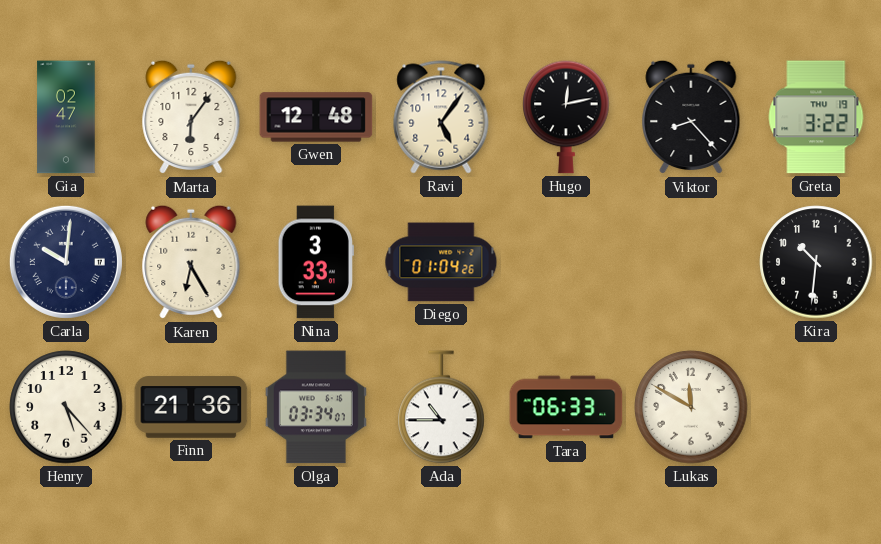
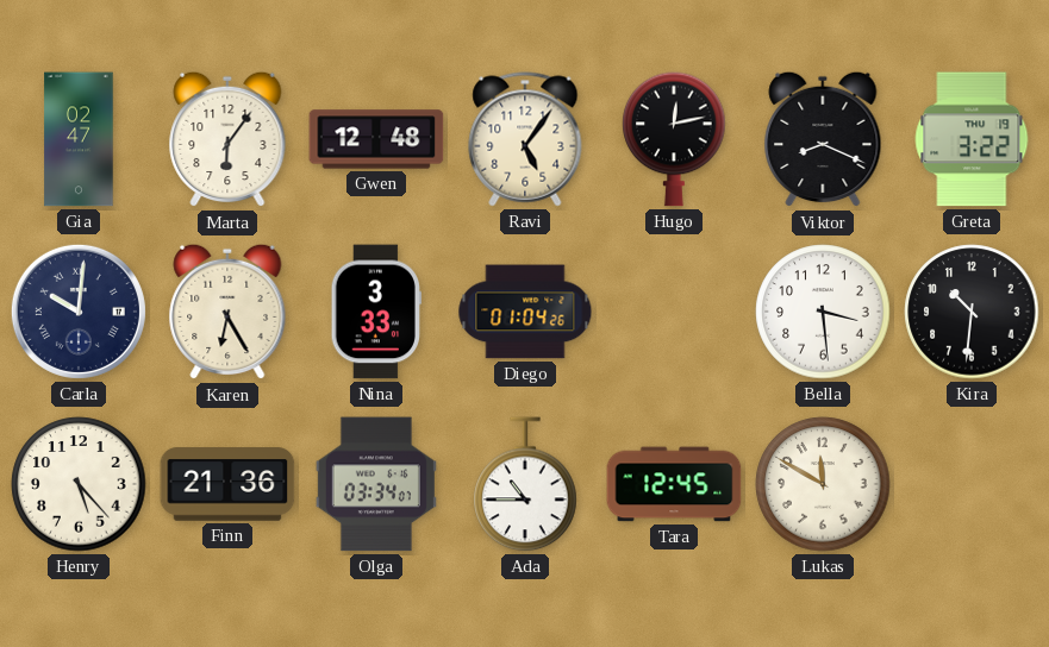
Viktor: 8:23 -> 8:19
Bella: none -> 3:29
Tara: 06:33 -> 12:45
